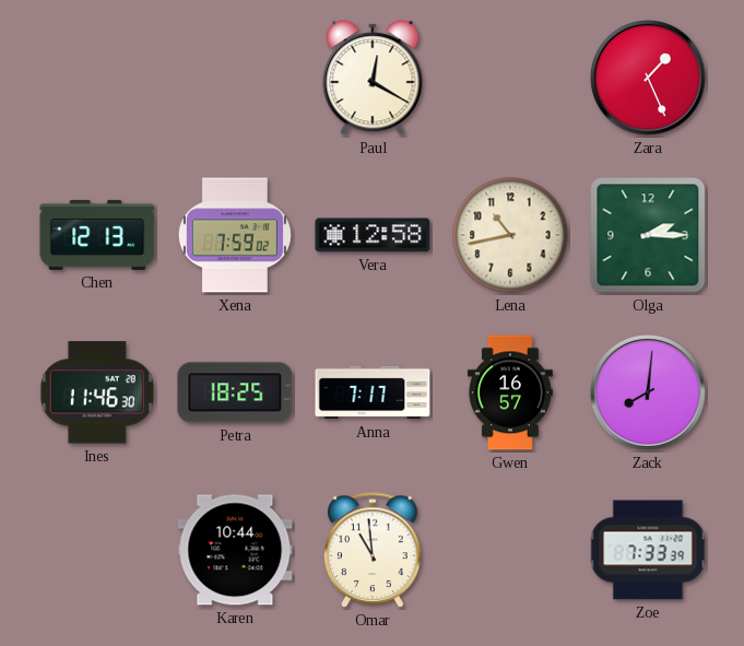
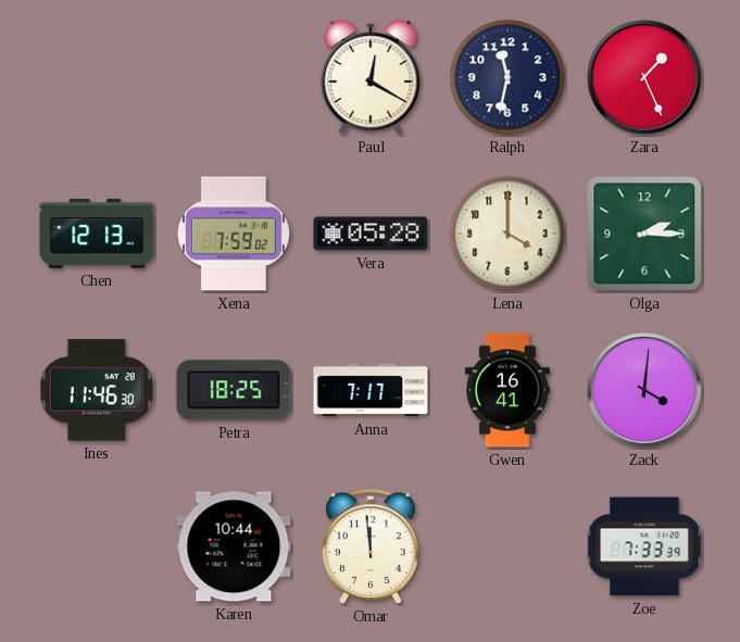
Ralph: none -> 11:32
Vera: 12:58 -> 05:28
Lena: 10:43 -> 4:00
Gwen: 16:57 -> 16:41
Zack: 8:01 -> 4:01
Omar: 10:59 -> 11:59
